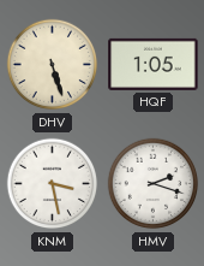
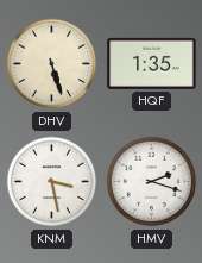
HQF: 1:05 -> 1:35
